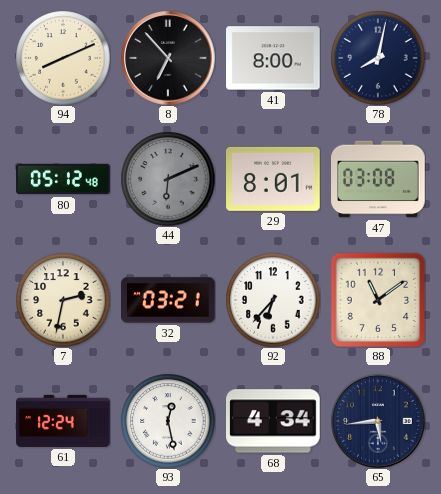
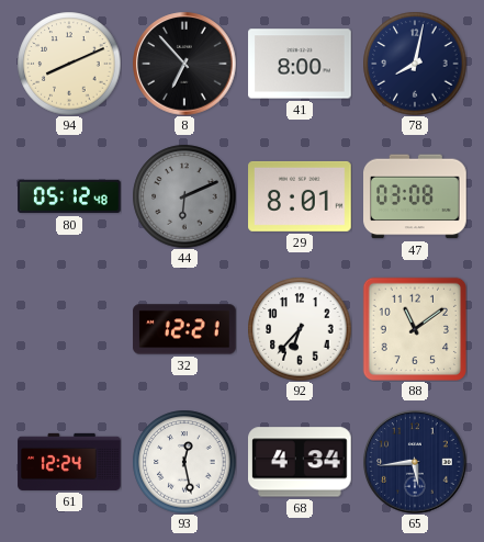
7: 2:32 -> none
32: 03:21 -> 12:21
